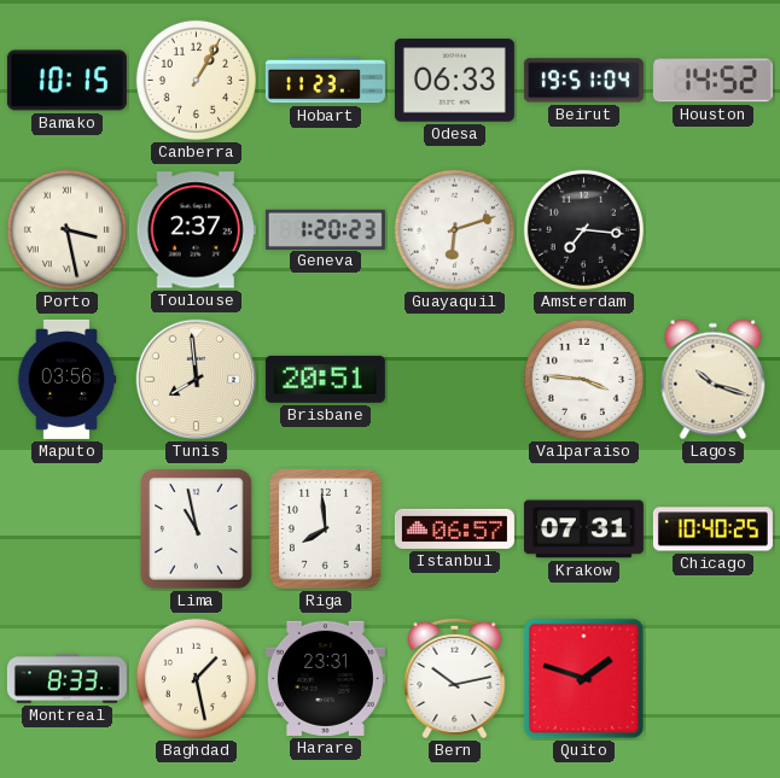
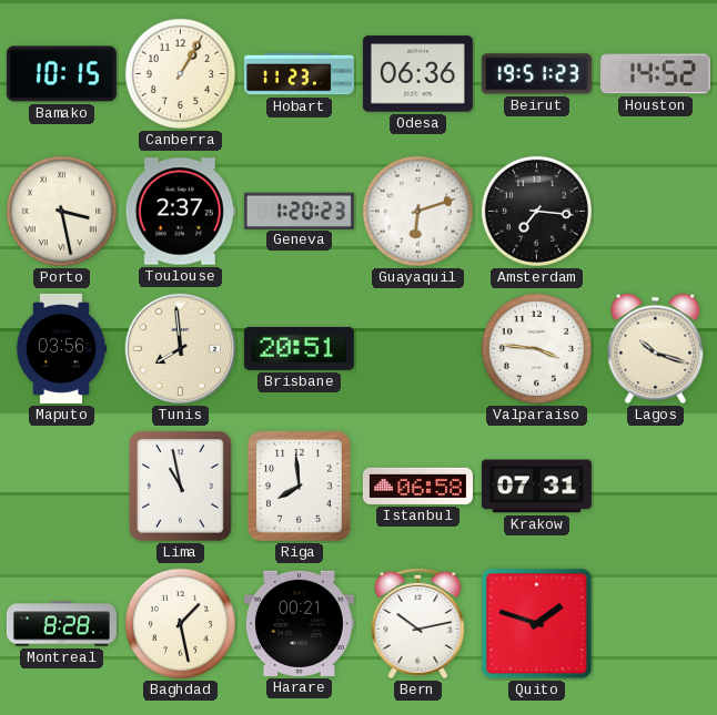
Odesa: 06:33 -> 06:36
Beirut: 19:51:04 -> 19:51:23
Istanbul: 06:57 -> 06:58
Chicago: 10:40 -> none
Montreal: 8:33 -> 8:28
Harare: 23:31 -> 00:21
